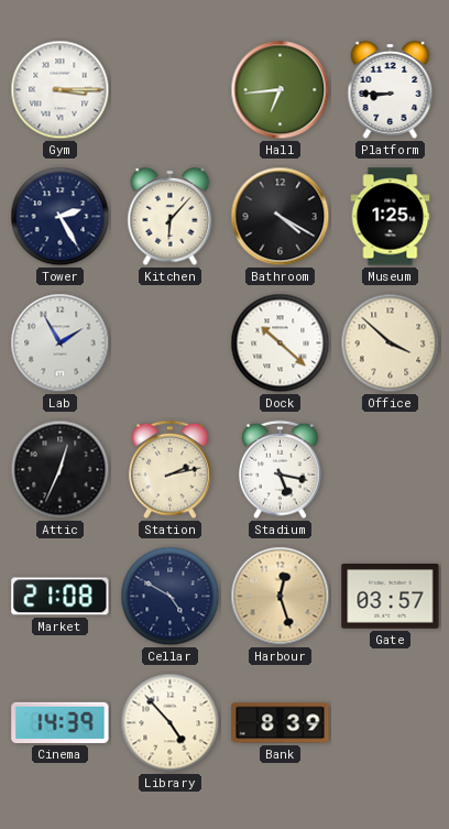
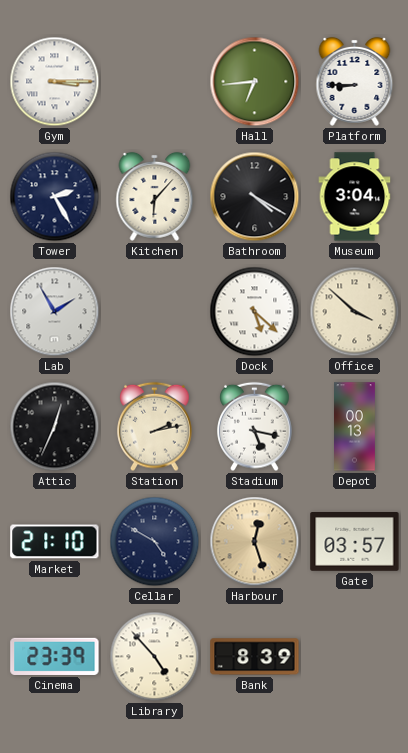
Museum: 1:25 -> 3:04
Dock: 10:22 -> 5:22
Depot: none -> 00:13
Market: 21:08 -> 21:10
Cinema: 14:39 -> 23:39
